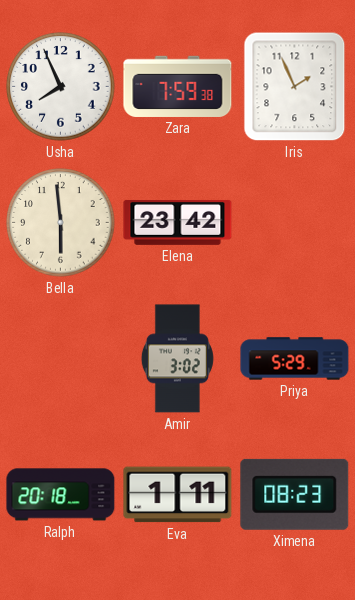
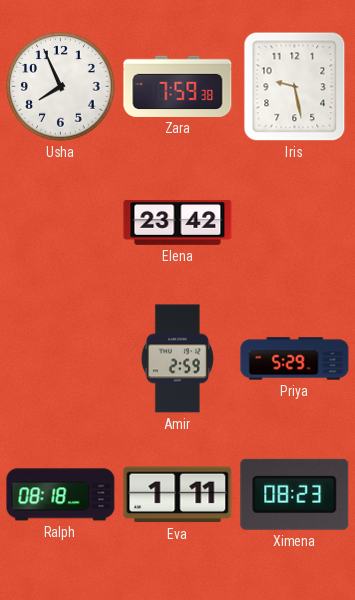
Iris: 1:56 -> 9:28
Bella: 5:59 -> none
Amir: 3:02 -> 2:59
Ralph: 20:18 -> 08:18
